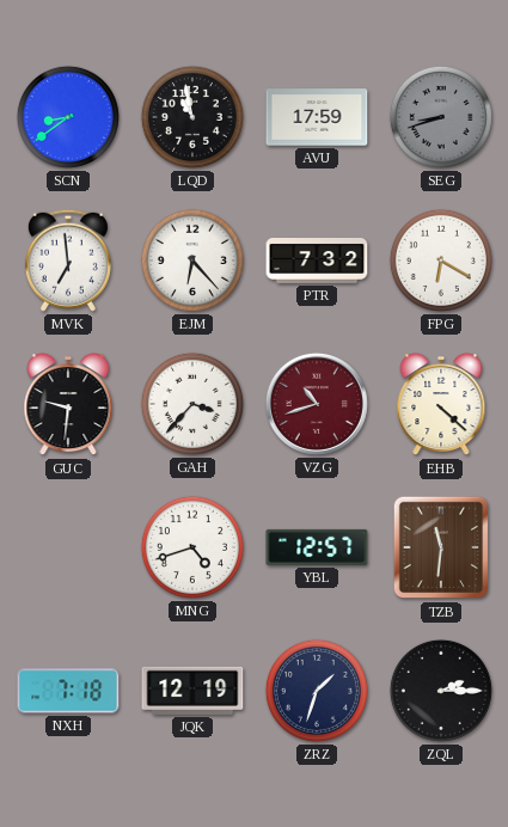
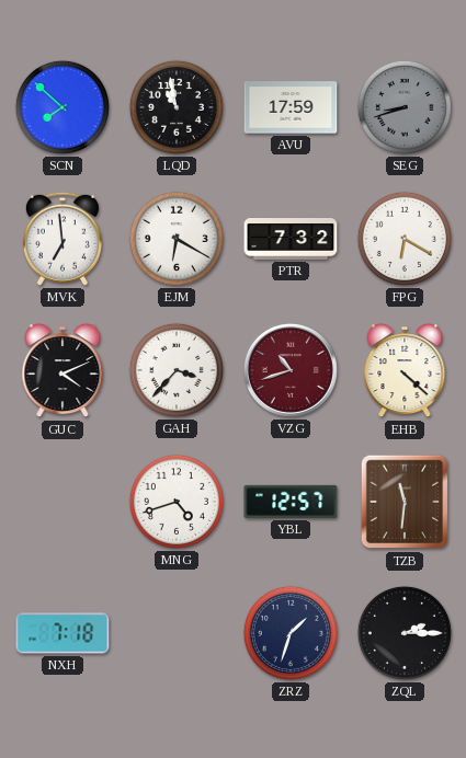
SCN: 8:39 -> 7:52
EJM: 6:23 -> 6:20
GUC: 9:31 -> 4:11
JQK: 12:19 -> none
